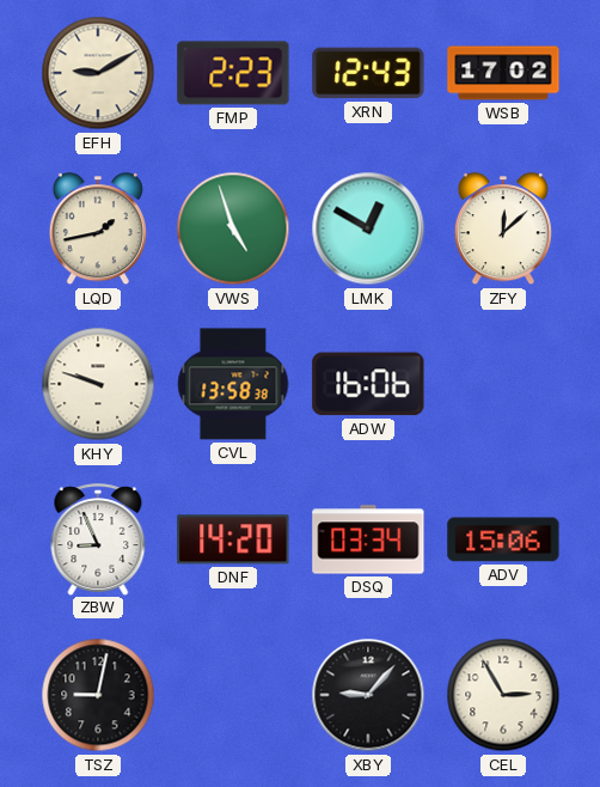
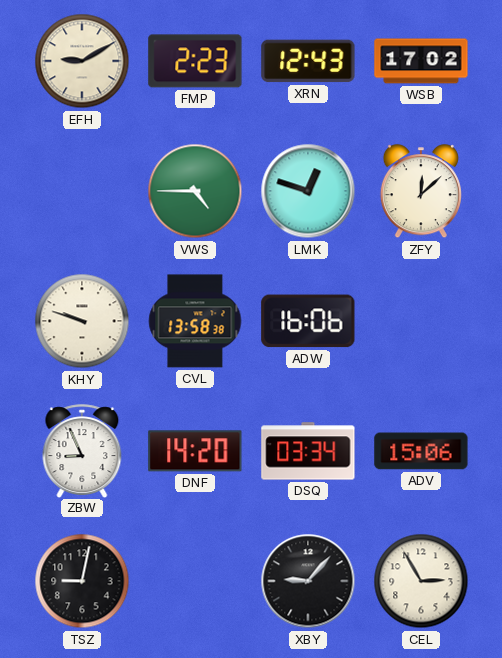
LQD: 1:43 -> none
VWS: 4:57 -> 4:45
LMK: 12:50 -> 12:48
